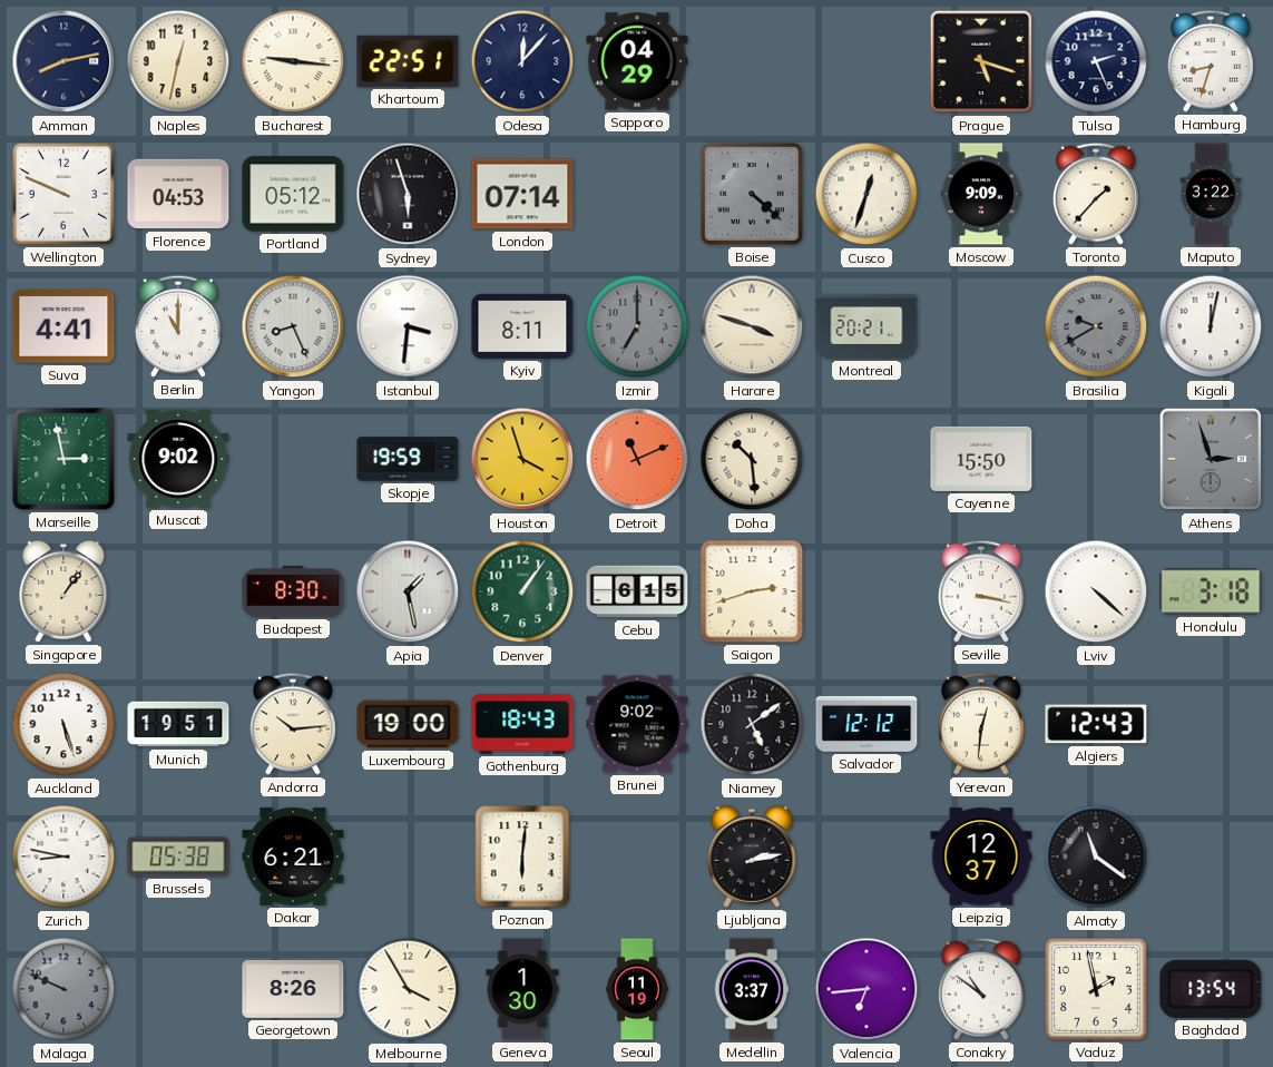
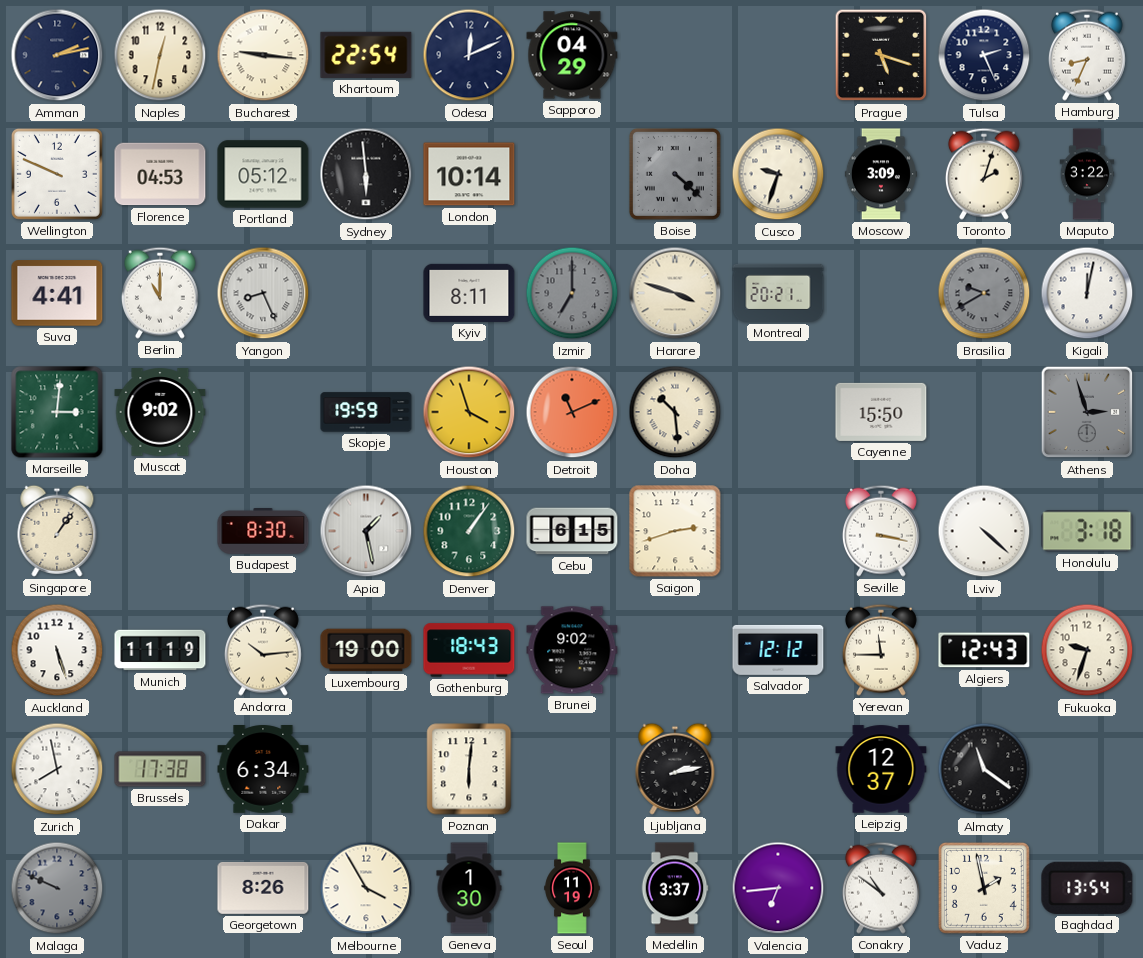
Amman: 8:13 -> 2:13
Khartoum: 22:51 -> 22:54
Odesa: 12:07 -> 12:11
Hamburg: 8:33 -> 8:34
Sydney: 5:57 -> 5:59
London: 07:14 -> 10:14
Cusco: 12:33 -> 9:33
Moscow: 9:09 -> 3:09
Toronto: 1:37 -> 2:03
Istanbul: 3:31 -> none
Marseille: 2:58 -> 3:01
Munich: 19:51 -> 11:19
Niamey: 5:09 -> none
Yerevan: 12:31 -> 11:45
Fukuoka: none -> 9:33
Zurich: 8:47 -> 7:58
Brussels: 05:38 -> 17:38
Dakar: 6:21 -> 6:34
